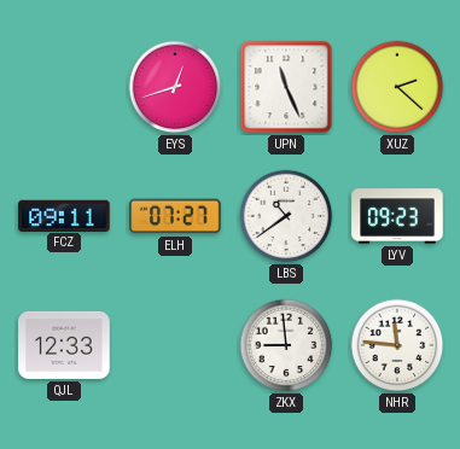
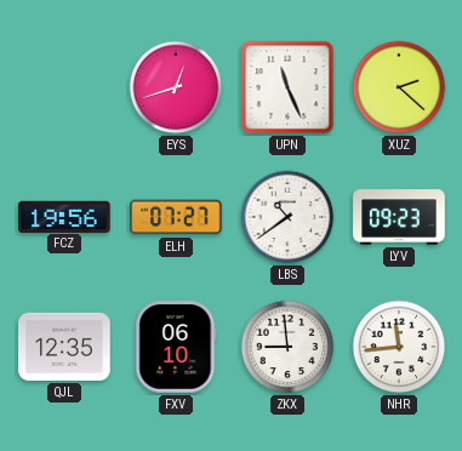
FCZ: 09:11 -> 19:56
QJL: 12:33 -> 12:35
FXV: none -> 06:10
NHR: 11:46 -> 11:44
